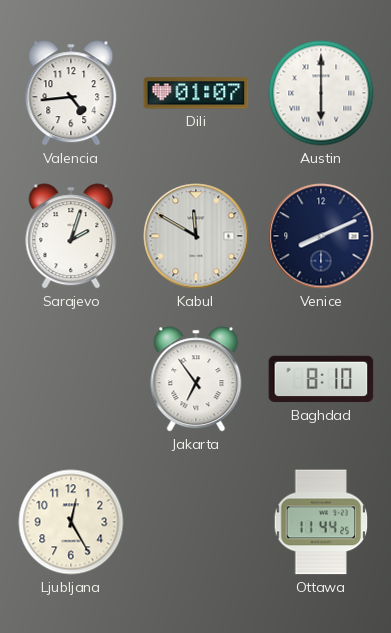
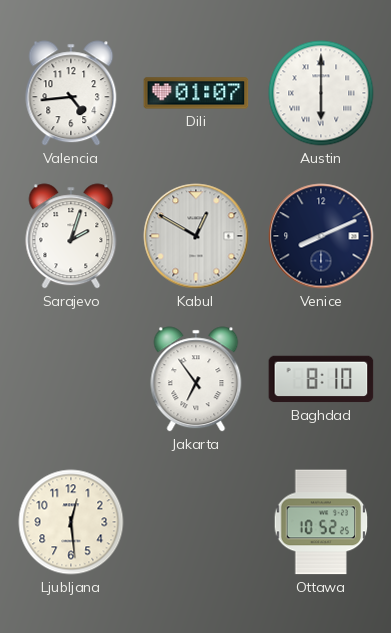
Kabul: 11:50 -> 12:50
Ljubljana: 12:25 -> 12:29
Ottawa: 11:44 -> 10:52
